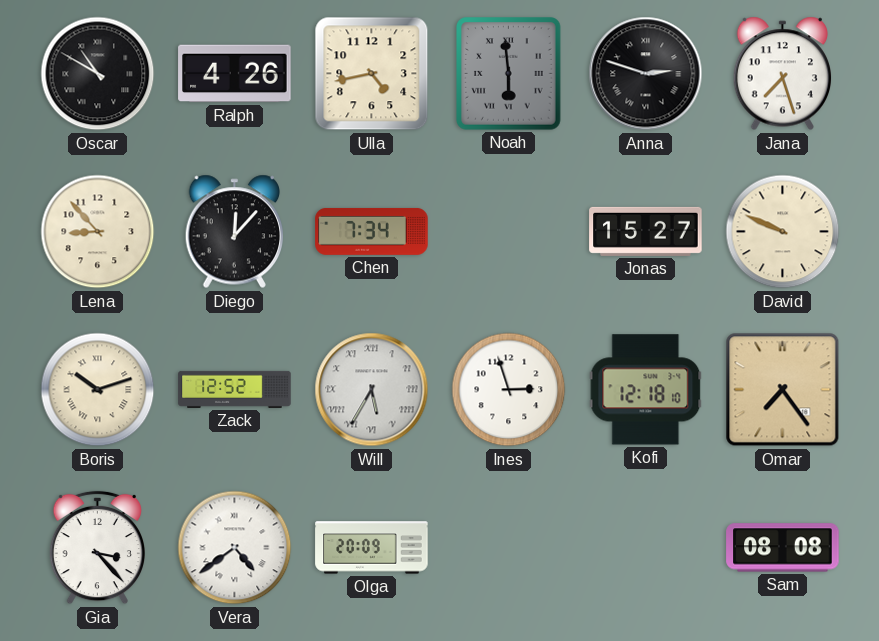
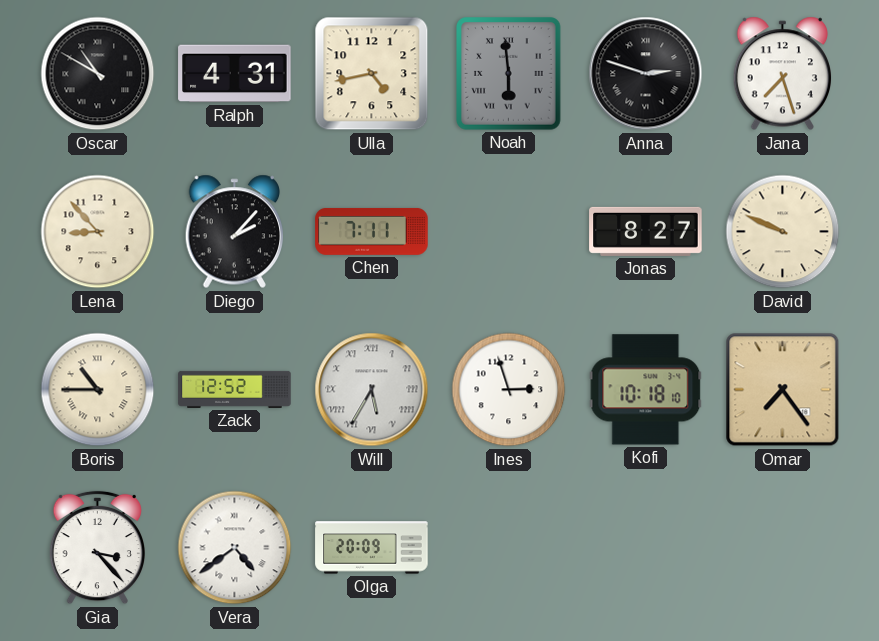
Ralph: 4:26 -> 4:31
Diego: 12:07 -> 2:07
Chen: 7:34 -> 7:11
Jonas: 15:27 -> 8:27
Boris: 10:12 -> 10:45
Kofi: 12:18 -> 10:18
Sam: 08:08 -> none
